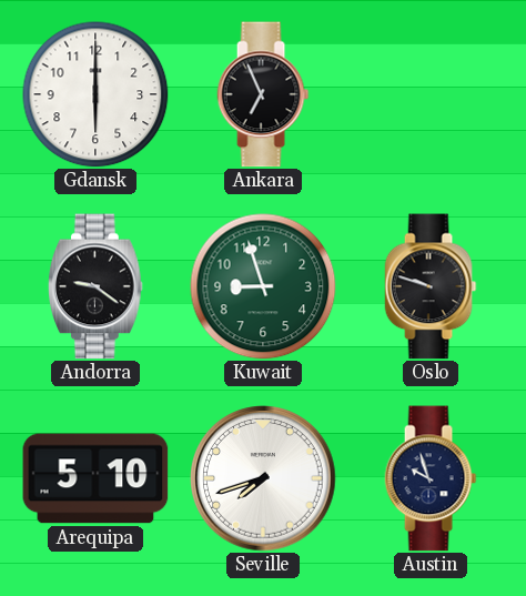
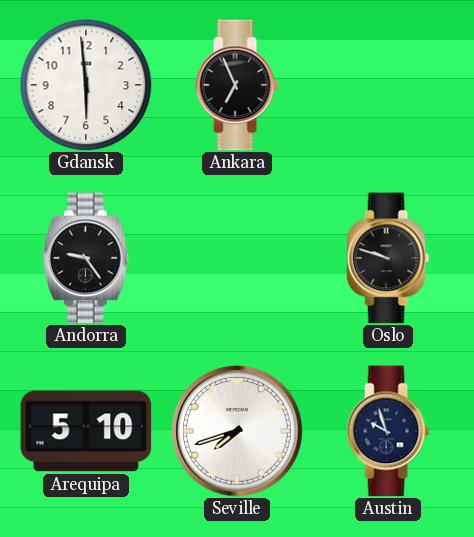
Gdansk: 6:00 -> 5:59
Andorra: 9:21 -> 9:24
Kuwait: 8:57 -> none
